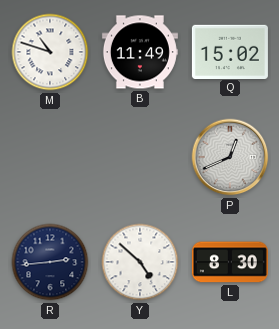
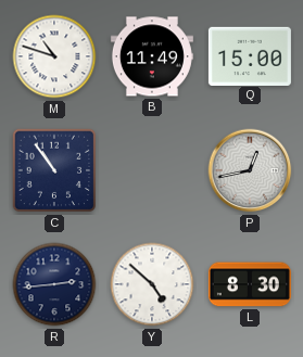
Q: 15:02 -> 15:00
C: none -> 10:54
P: 12:41 -> 12:43
